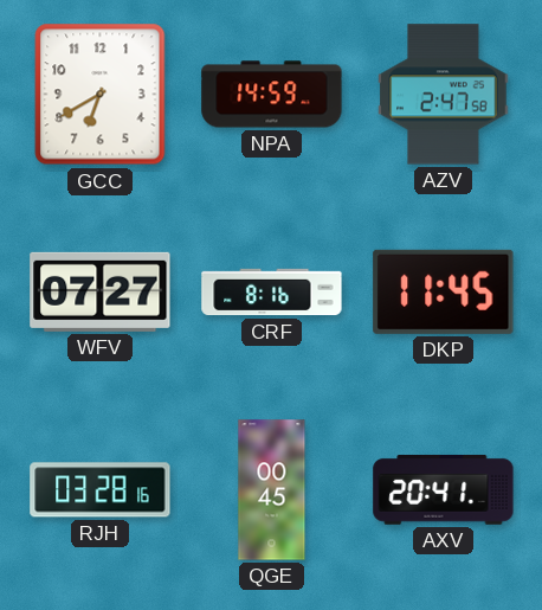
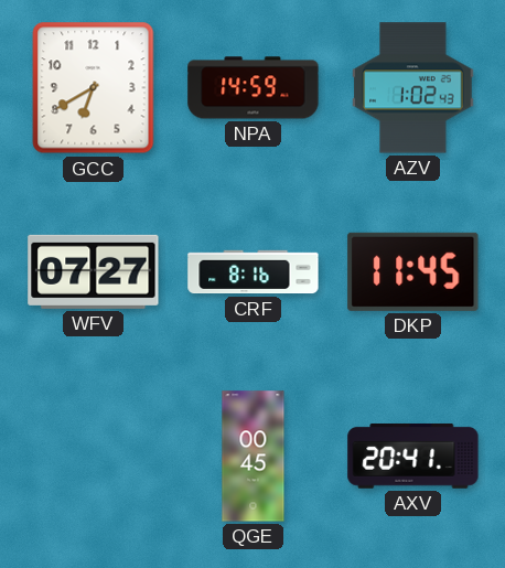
AZV: 2:47 -> 1:02
RJH: 03:28 -> none
